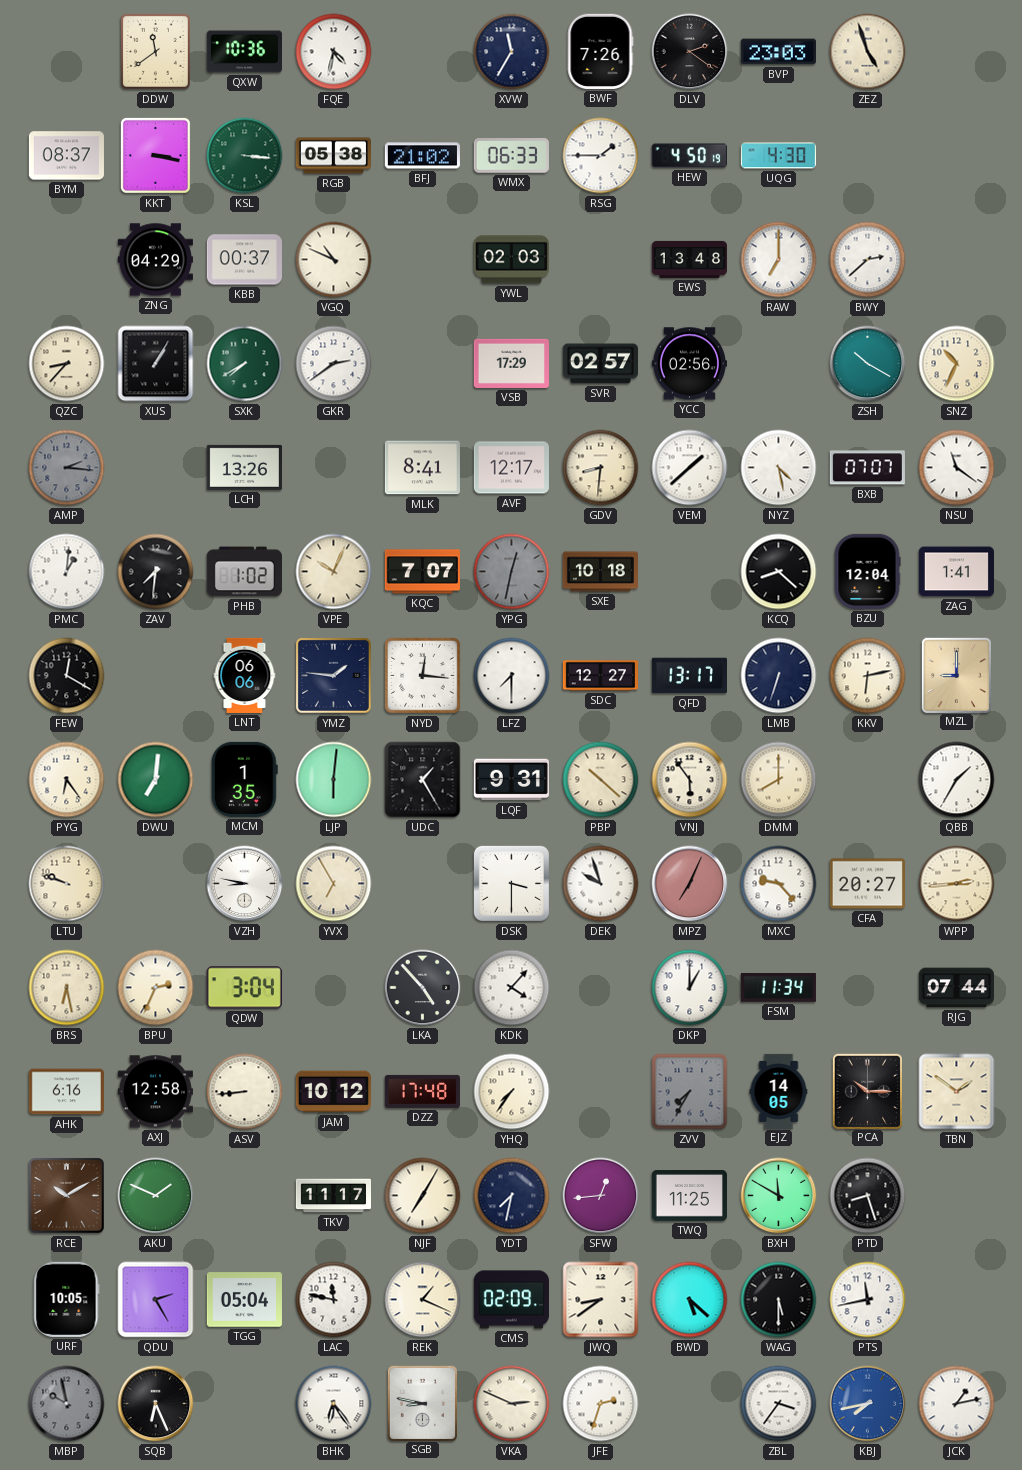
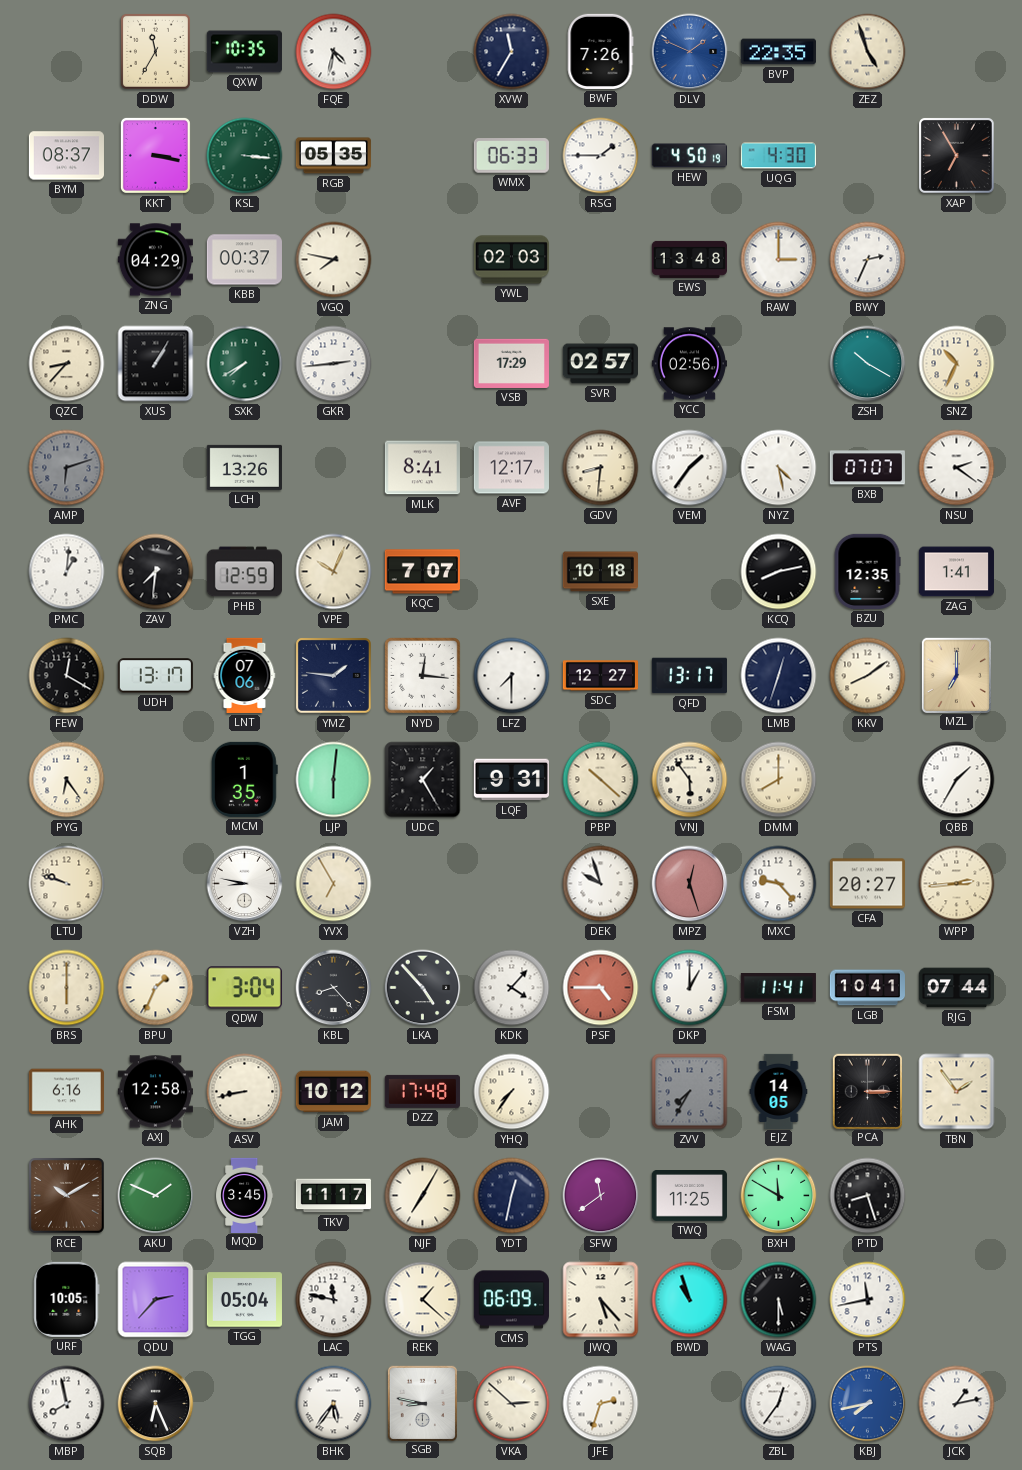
DDW: 11:39 -> 11:35
QXW: 10:36 -> 10:35
DLV: 2:21 -> 1:49
DLV dial: black -> blue
BVP: 23:03 -> 22:35
RGB: 05:38 -> 05:35
BFJ: 21:02 -> none
XAP: none -> 6:55
VGQ: 10:49 -> 7:47
RAW: 7:00 -> 3:00
BWY: 2:38 -> 2:34
GKR: 2:39 -> 2:44
AMP: 2:16 -> 6:12
VEM: 1:38 -> 1:36
NSU: 11:21 -> 2:21
PHB: 1:02 -> 12:59
YPG: 12:32 -> none
KCQ: 8:22 -> 8:13
BZU: 12:04 -> 12:35
UDH: none -> 13:17
LNT: 06:06 -> 07:06
LMB: 6:33 -> 12:33
KKV: 6:13 -> 8:09
MZL: 9:00 -> 7:00
DWU: 7:01 -> none
DSK: 3:30 -> none
MPZ: 7:04 -> 12:27
BRS: 6:28 -> 6:00
BPU: 2:34 -> 1:34
KBL: none -> 8:23
PSF: none -> 4:45
FSM: 11:34 -> 11:41
LGB: none -> 10:41
ASV: 8:44 -> 8:43
PCA: 10:15 -> 3:15
TBN: 1:51 -> 1:54
MQD: none -> 3:45
YDT: 7:32 -> 12:32
SFW: 12:44 -> 11:39
QDU: 2:25 -> 2:37
REK: 1:19 -> 1:22
CMS: 02:09 -> 06:09
JWQ: 8:39 -> 5:23
BWD: 5:22 -> 10:57
MBP: 9:58 -> 7:58
MBP dial: grey -> white
BHK: 6:24 -> 5:36
VKA: 2:49 -> 2:52
ZBL: 3:36 -> 12:36
